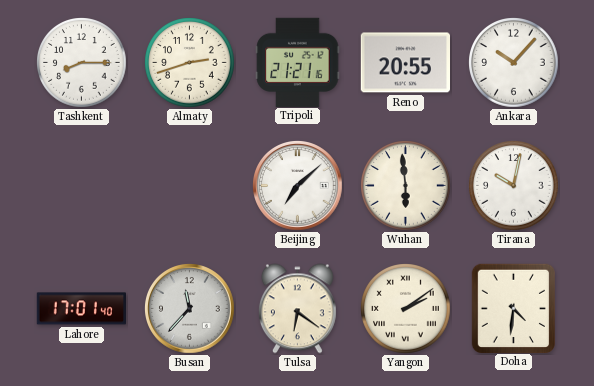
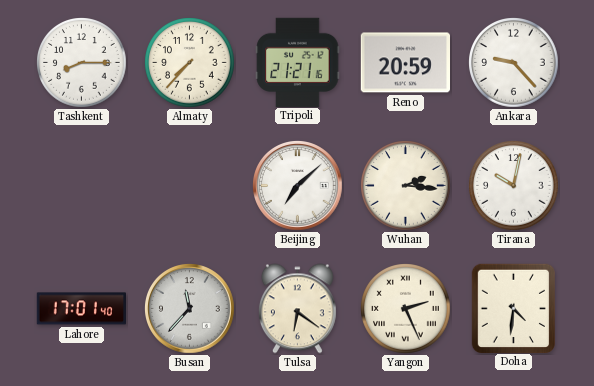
Almaty: 2:42 -> 7:37
Reno: 20:55 -> 20:59
Ankara: 10:07 -> 9:23
Wuhan: 5:59 -> 2:16
Yangon: 2:09 -> 2:26
